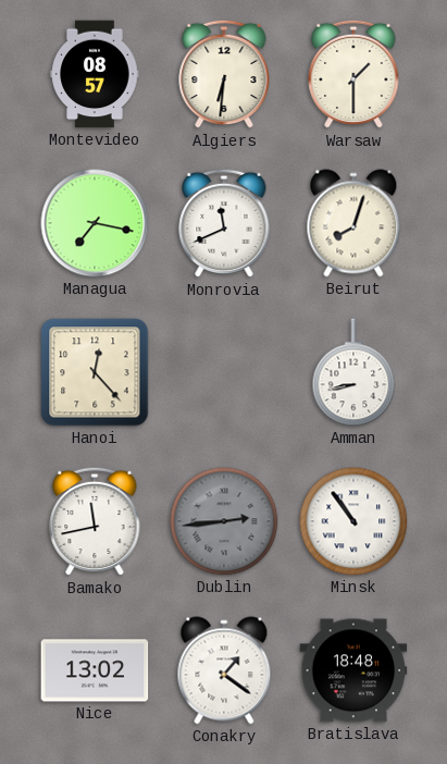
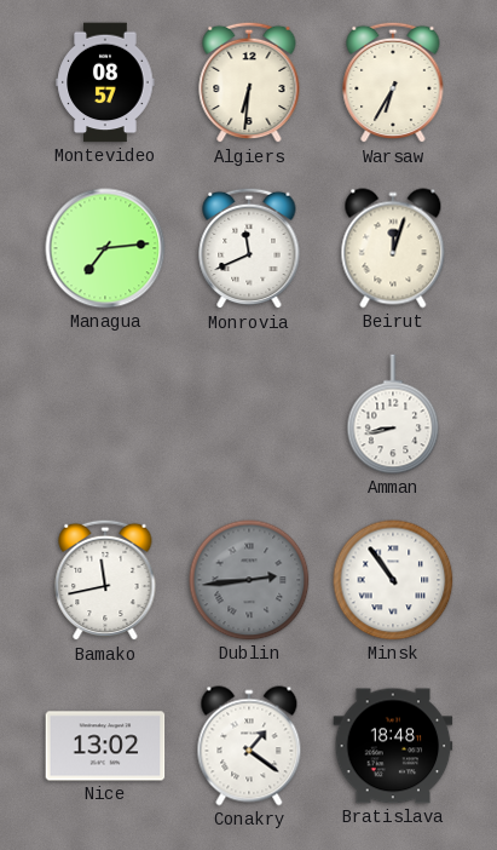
Warsaw: 1:30 -> 6:35
Managua: 7:17 -> 7:14
Beirut: 8:03 -> 12:03
Hanoi: 12:23 -> none
